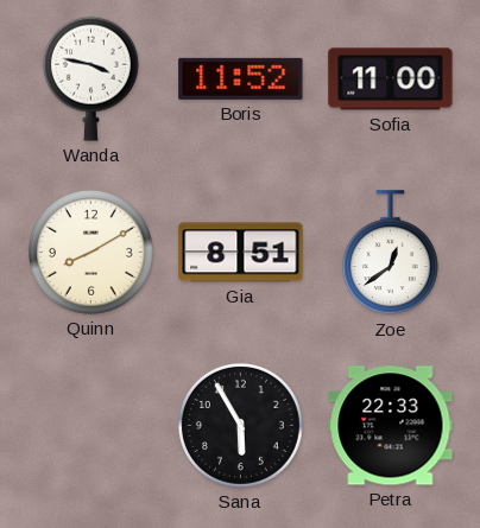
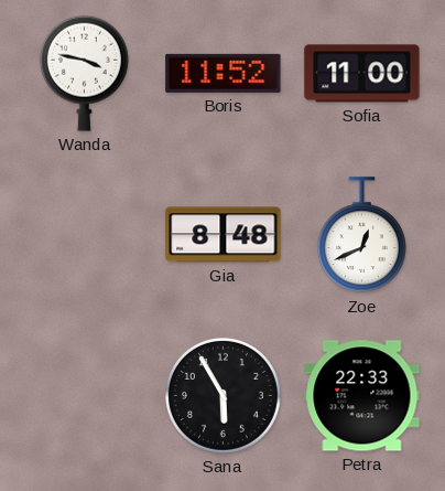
Quinn: 8:10 -> none
Gia: 8:51 -> 8:48
Zoe: 12:39 -> 12:41
